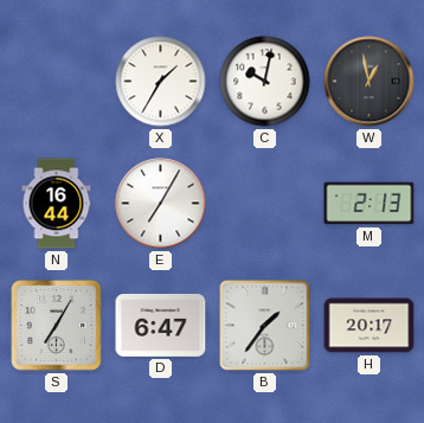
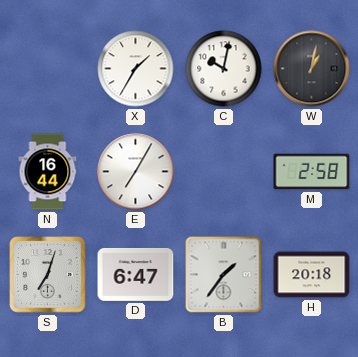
W: 12:58 -> 1:02
M: 2:13 -> 2:58
S: 7:05 -> 7:03
H: 20:17 -> 20:18
